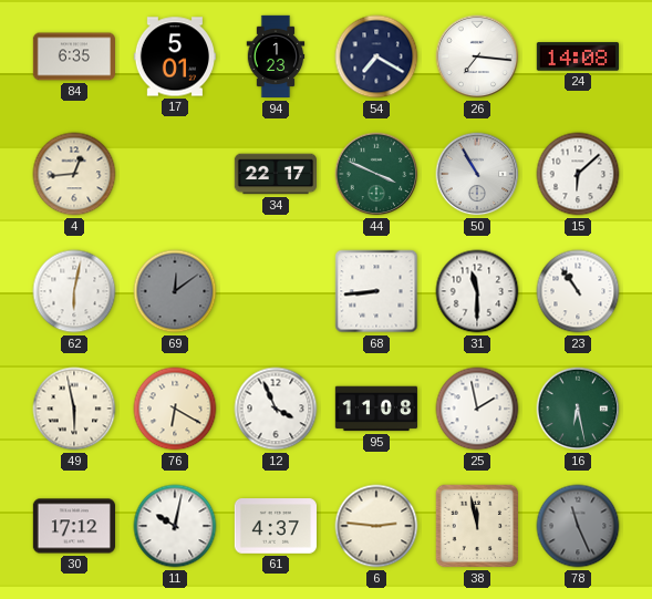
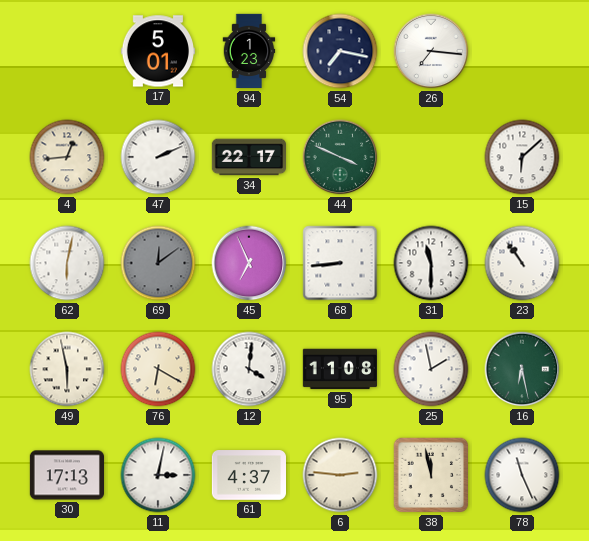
84: 6:35 -> none
54: 7:20 -> 7:17
24: 14:08 -> none
47: none -> 2:11
50: 10:55 -> none
45: none -> 6:56
12: 3:56 -> 4:01
30: 17:12 -> 17:13
11: 10:02 -> 3:02
78 dial: grey -> white
